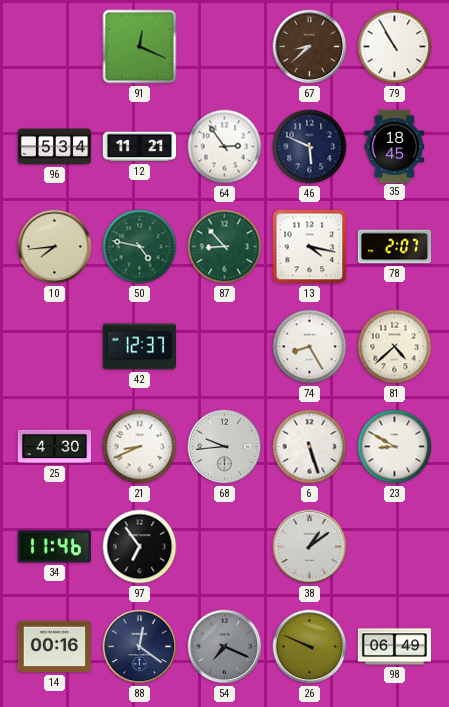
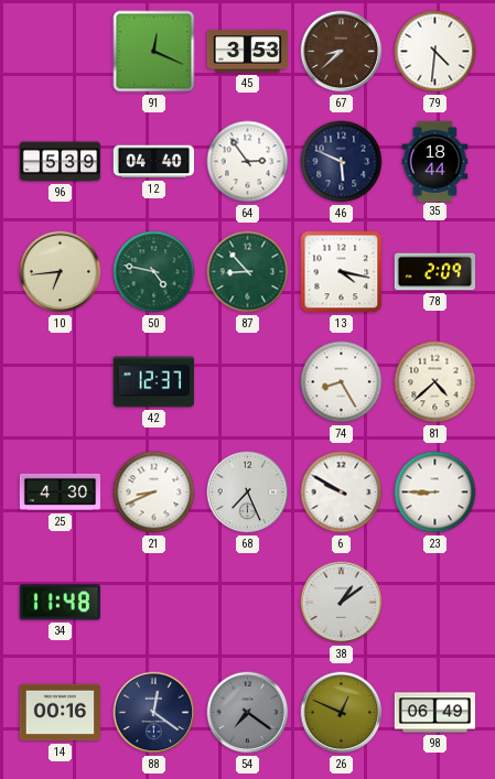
45: none -> 3:53
79: 10:55 -> 4:31
96: 5:34 -> 5:39
12: 11:21 -> 04:40
35: 18:45 -> 18:44
10: 7:44 -> 6:44
78: 2:07 -> 2:09
68: 9:44 -> 7:26
6: 5:27 -> 9:50
23: 8:50 -> 8:45
34: 11:46 -> 11:48
97: 6:54 -> none
54: 7:19 -> 7:21
26: 9:49 -> 12:49
